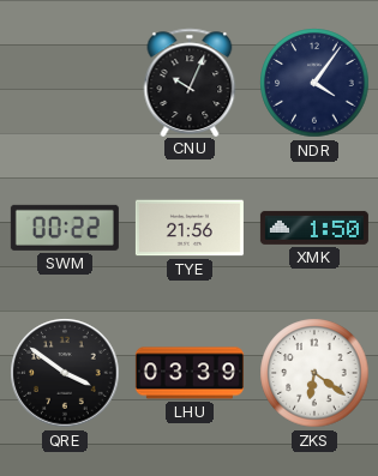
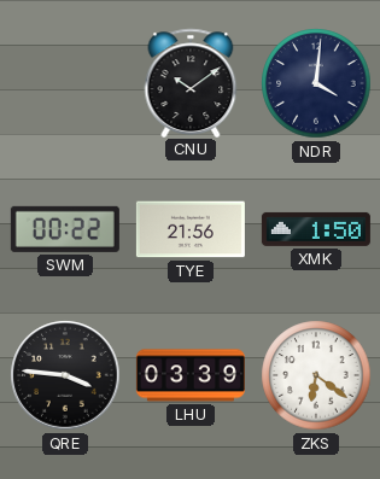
CNU: 10:04 -> 10:09
NDR: 4:06 -> 4:01
QRE: 3:51 -> 3:46
